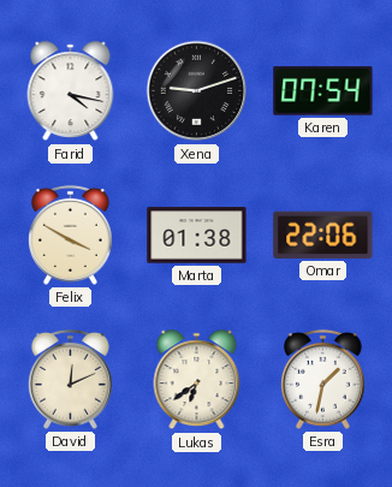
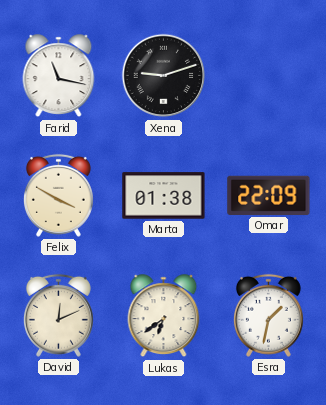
Farid: 4:17 -> 11:17
Karen: 07:54 -> none
Omar: 22:06 -> 22:09
